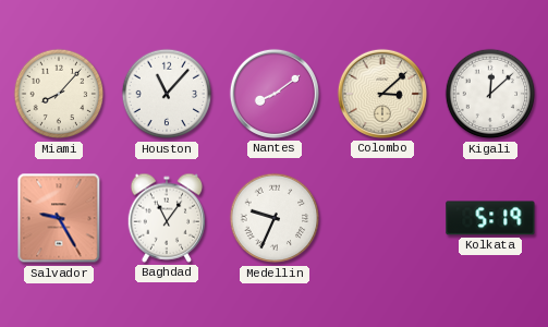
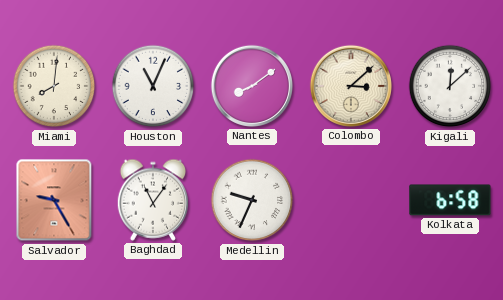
Miami: 8:07 -> 8:01
Houston: 11:07 -> 11:04
Kolkata: 5:19 -> 6:58
